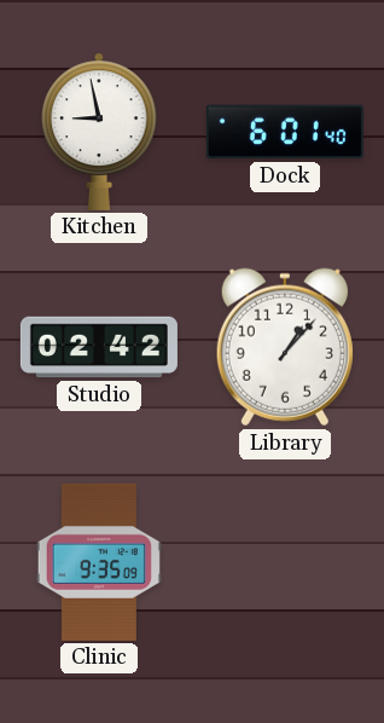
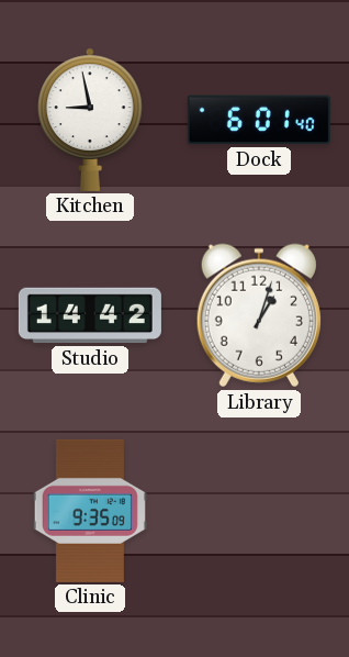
Studio: 02:42 -> 14:42
Library: 1:07 -> 1:03
